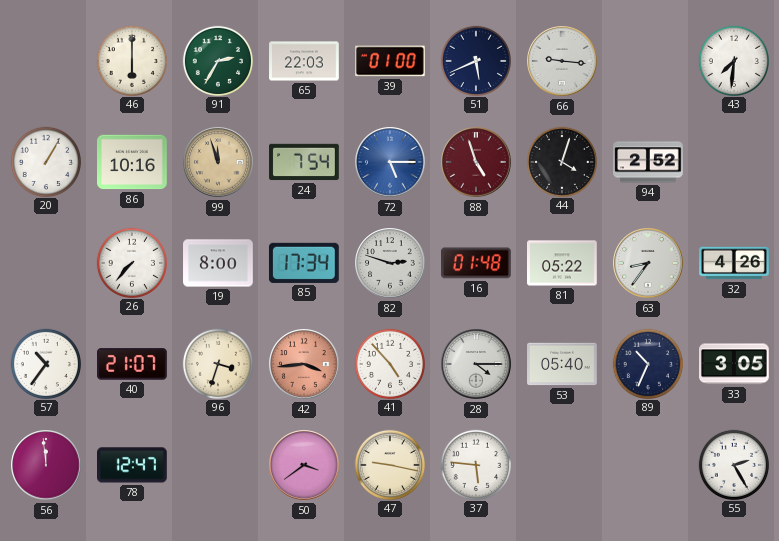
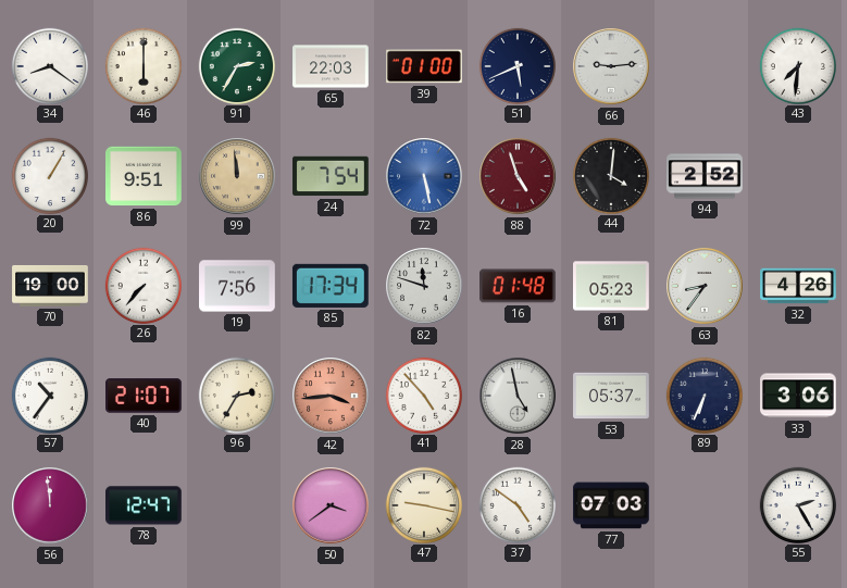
34: none -> 8:21
66: 9:16 -> 9:14
86: 10:16 -> 9:51
99: 11:57 -> 11:59
72: 5:15 -> 5:28
44: 4:03 -> 4:01
70: none -> 19:00
19: 8:00 -> 7:56
82: 2:48 -> 11:48
81: 05:22 -> 05:23
96: 3:33 -> 2:35
28: 4:15 -> 4:58
53: 05:40 -> 05:37
89: 10:34 -> 6:34
33: 3:05 -> 3:06
37: 5:46 -> 4:51
77: none -> 07:03
